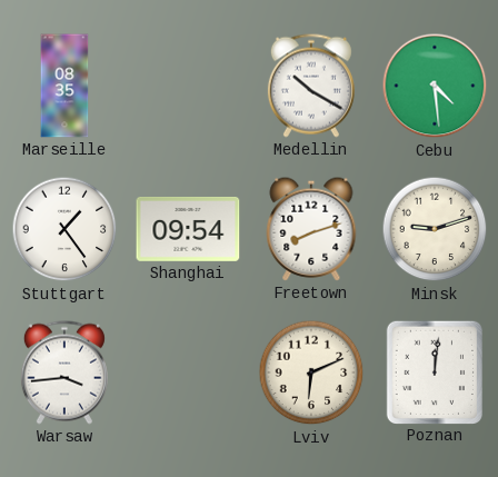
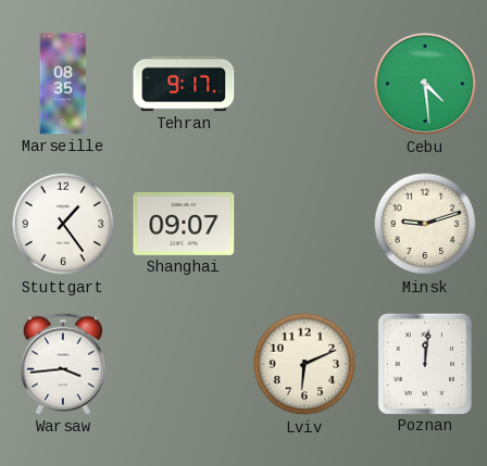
Tehran: none -> 9:17
Medellin: 10:20 -> none
Shanghai: 09:54 -> 09:07
Freetown: 8:12 -> none
